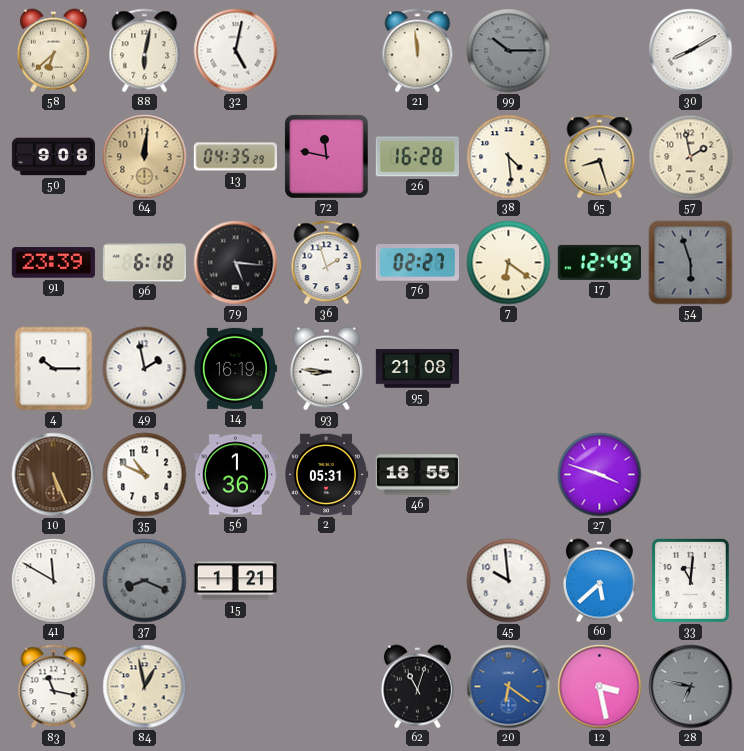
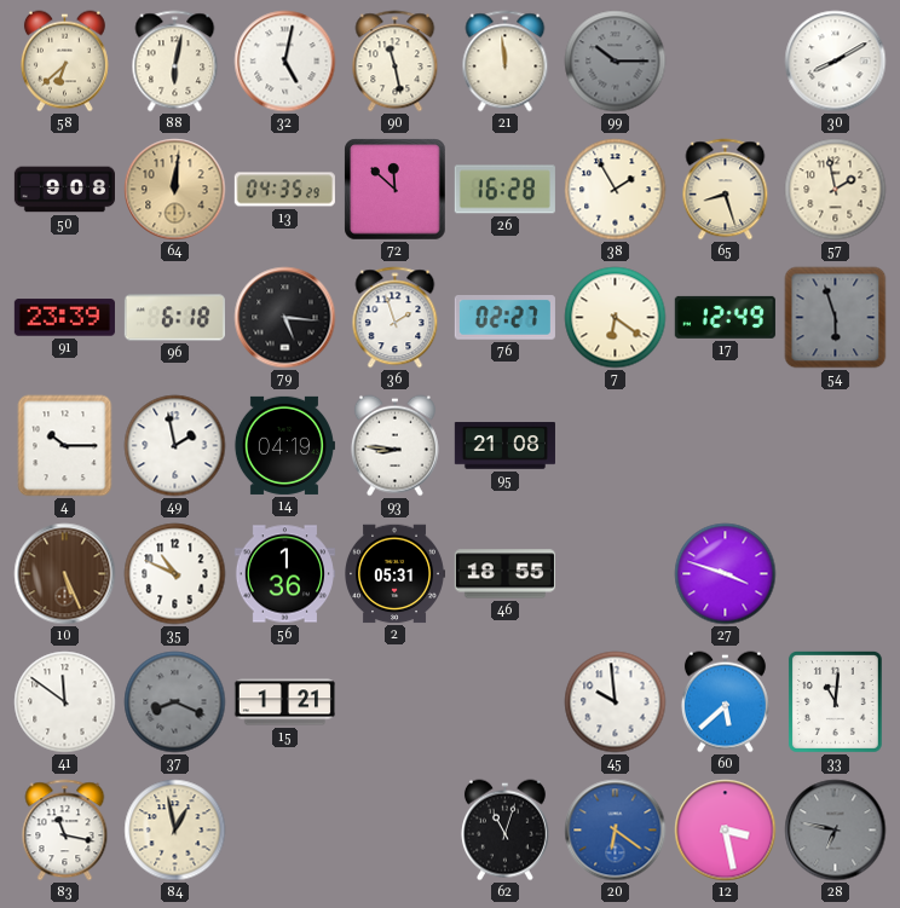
90: none -> 11:28
72: 11:47 -> 11:52
38: 4:29 -> 1:55
14: 16:19 -> 04:19
41: 11:50 -> 11:51
